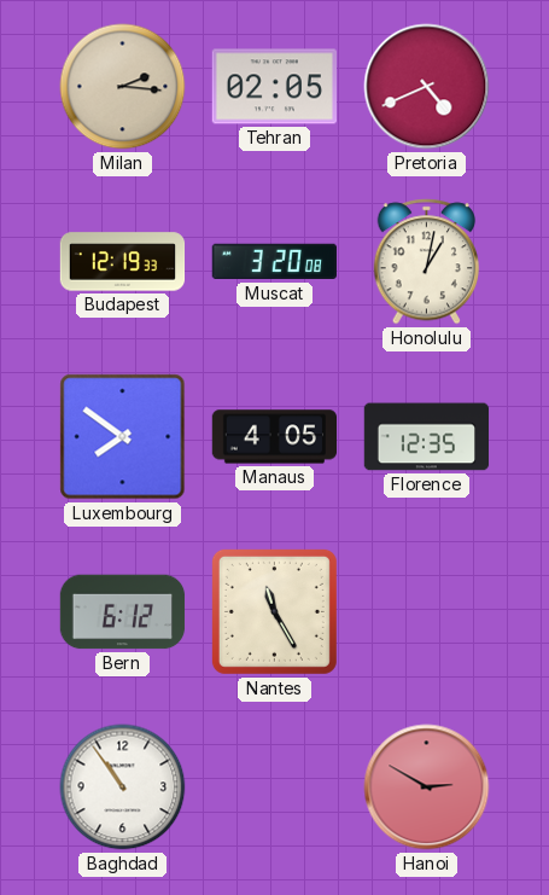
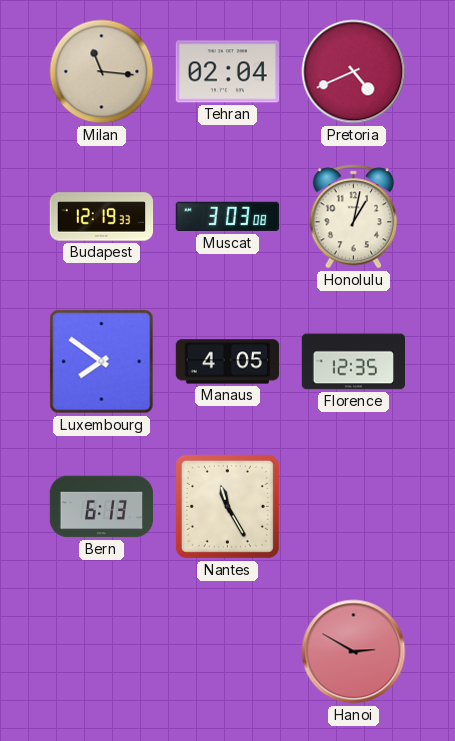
Milan: 2:16 -> 11:16
Tehran: 02:05 -> 02:04
Muscat: 3:20 -> 3:03
Bern: 6:12 -> 6:13
Baghdad: 10:54 -> none
